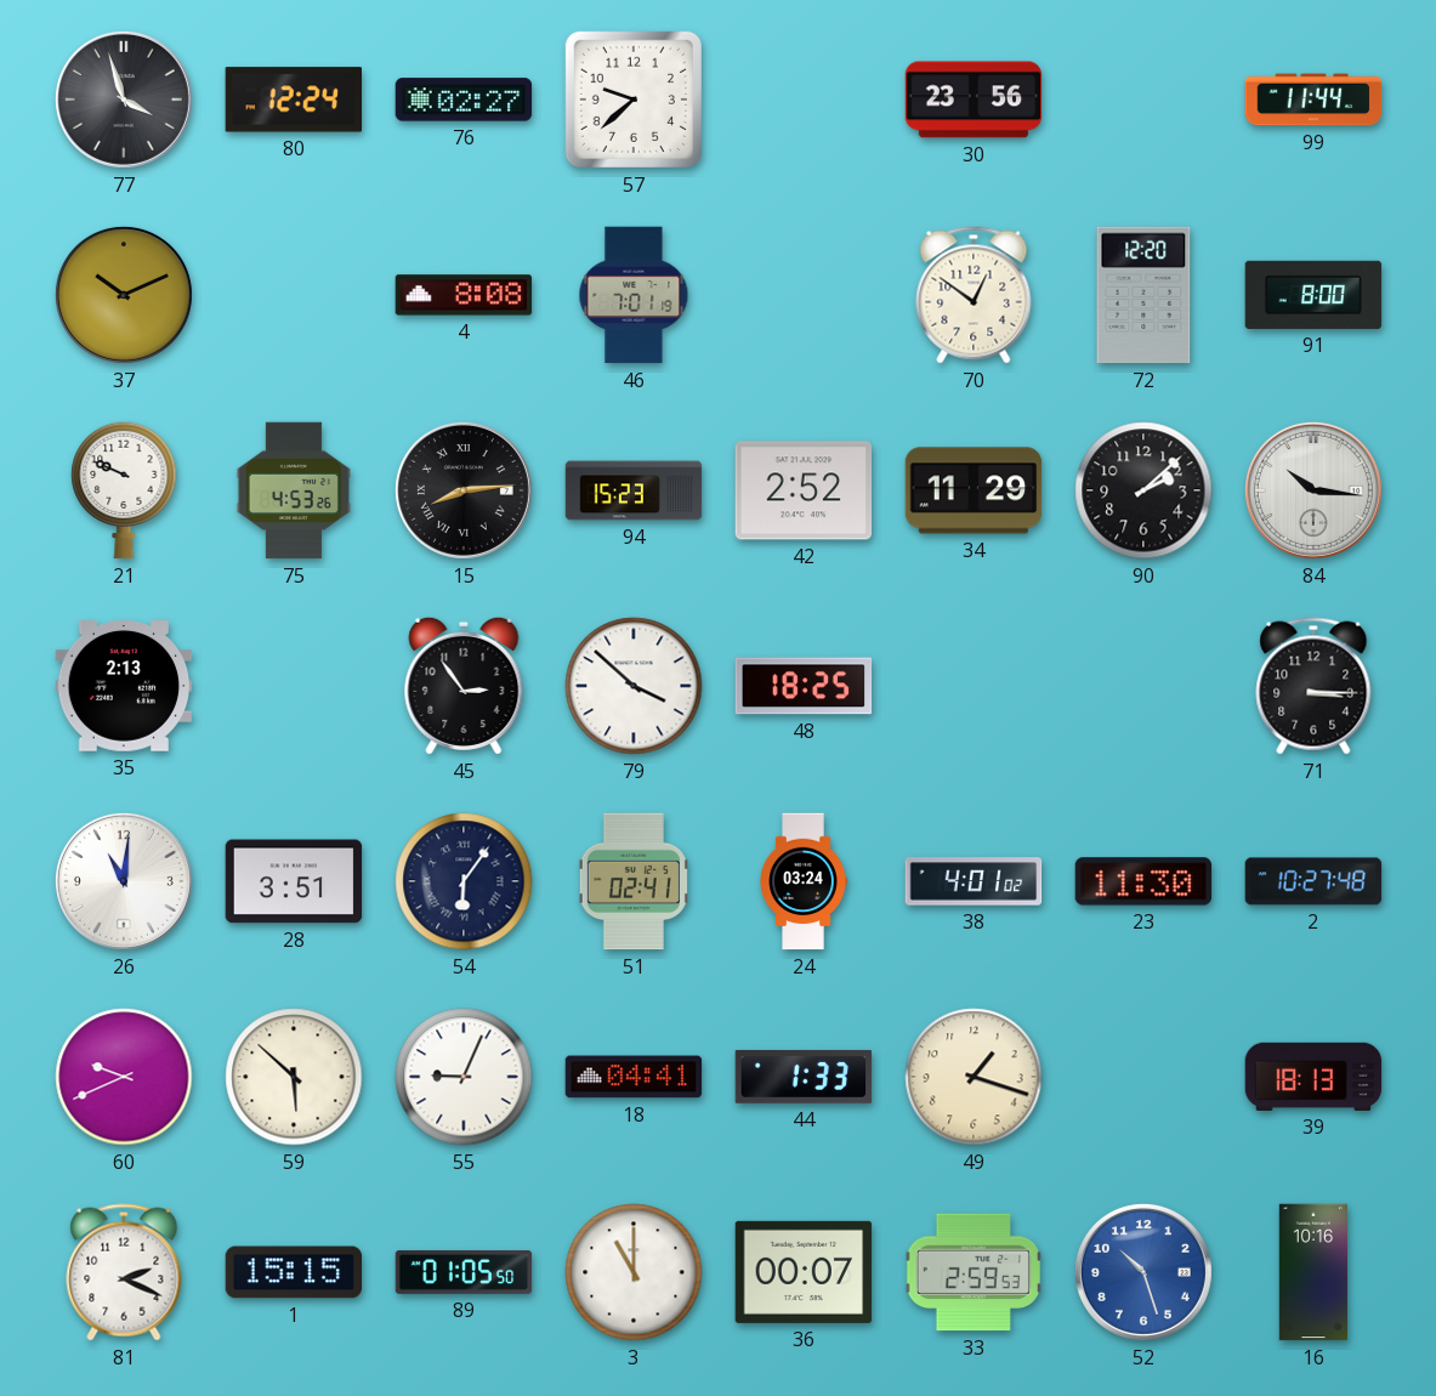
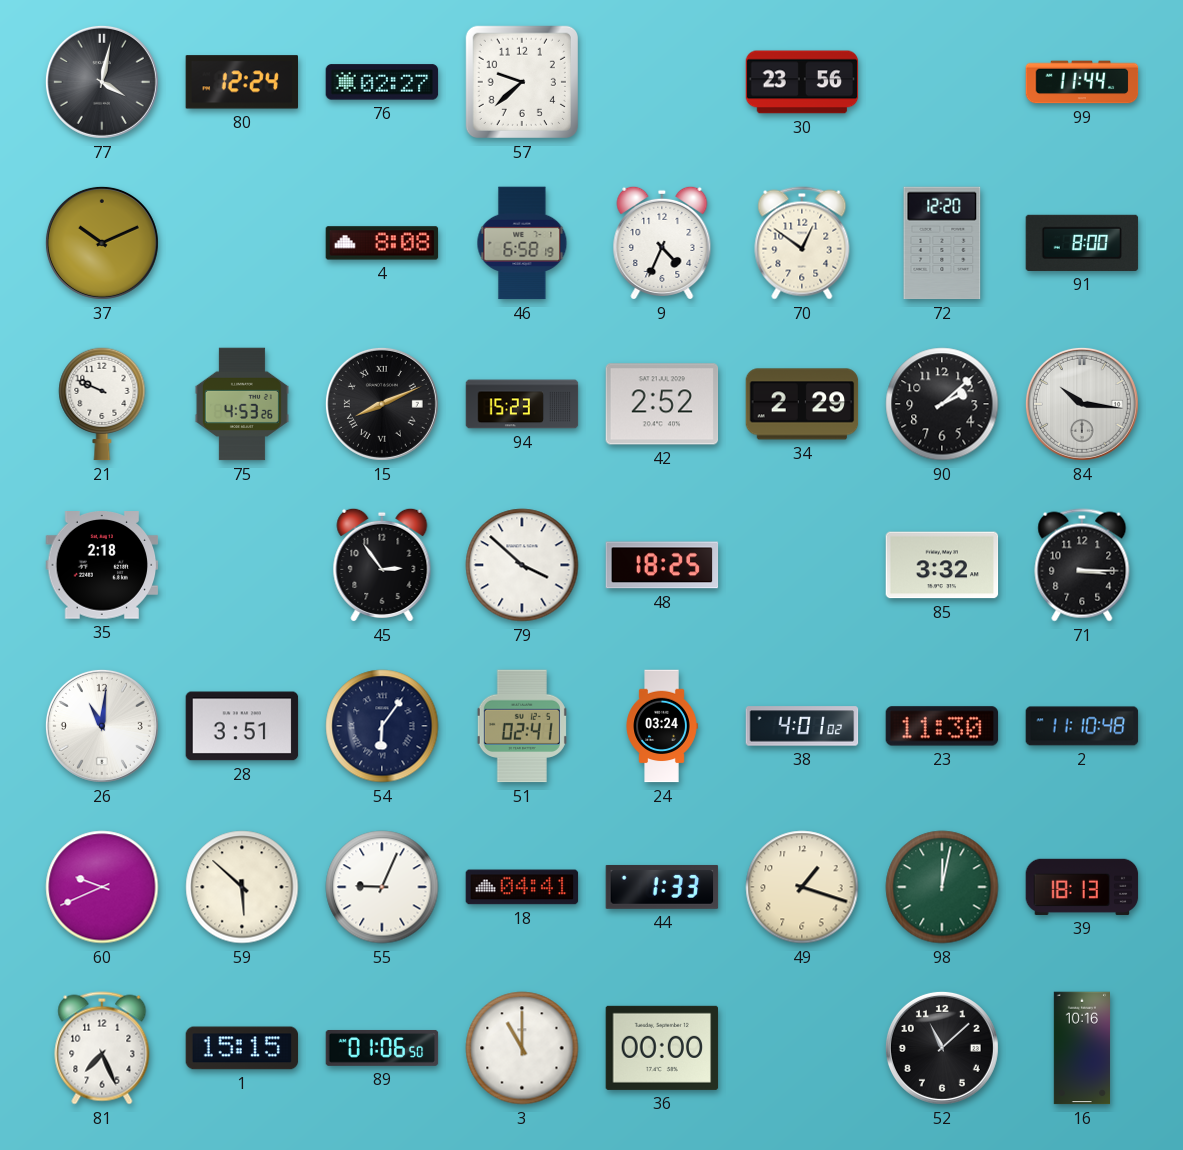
77: 3:57 -> 4:02
46: 7:01 -> 6:58
9: none -> 4:34
15: 8:14 -> 8:11
34: 11:29 -> 2:29
35: 2:13 -> 2:18
85: none -> 3:32
2: 10:27 -> 11:10
98: none -> 12:02
81: 2:19 -> 7:26
89: 01:05 -> 01:06
36: 00:07 -> 00:00
33: 2:59 -> none
52: 10:27 -> 11:08
52 dial: blue -> black
